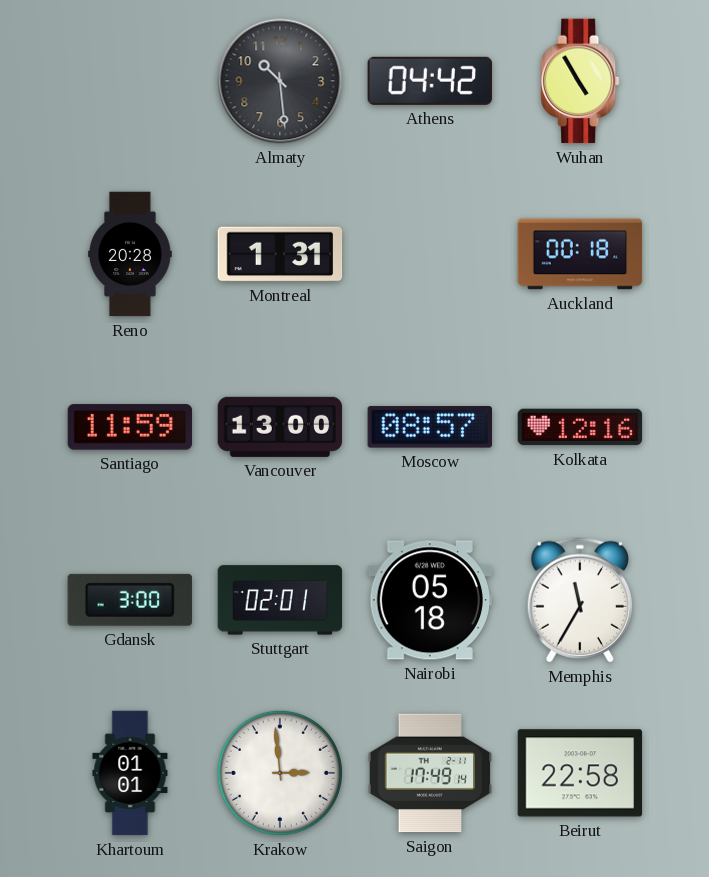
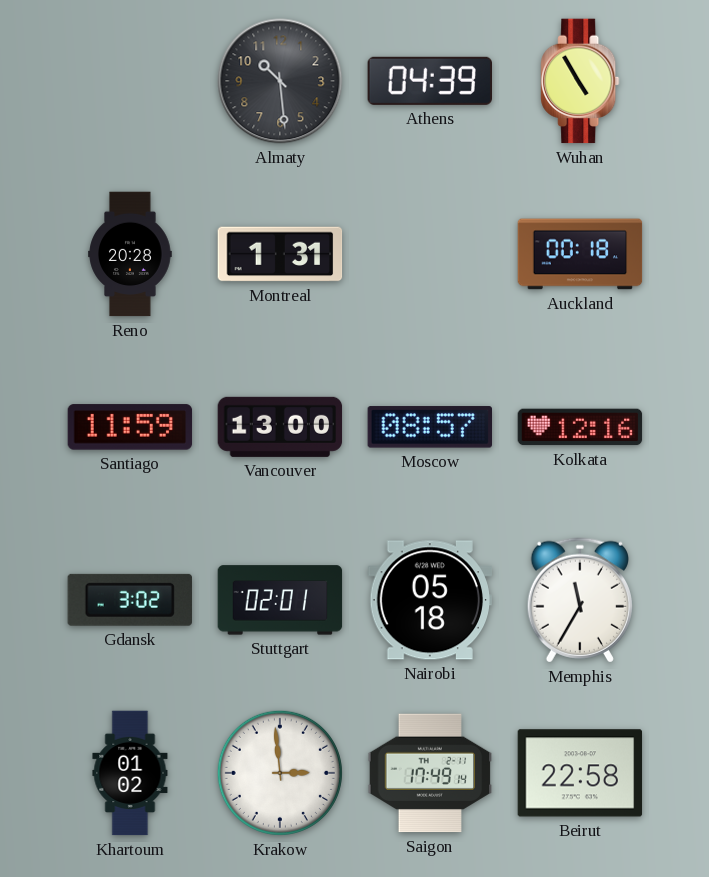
Athens: 04:42 -> 04:39
Gdansk: 3:00 -> 3:02
Khartoum: 01:01 -> 01:02
